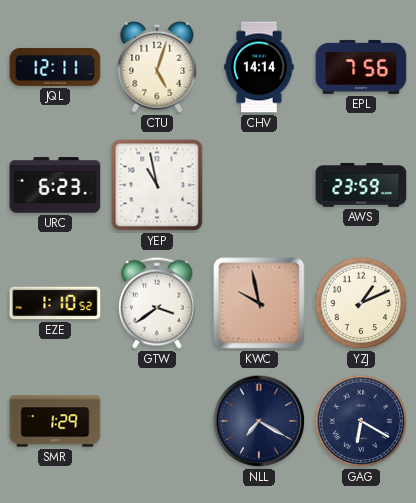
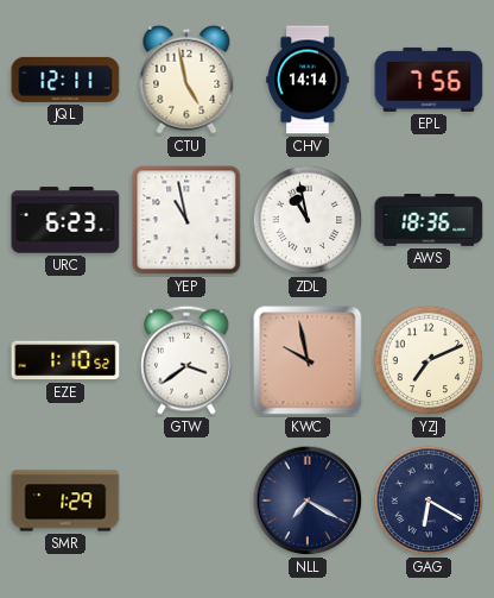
CTU: 5:03 -> 4:58
ZDL: none -> 10:58
AWS: 23:59 -> 18:36
YZJ: 1:11 -> 7:11
